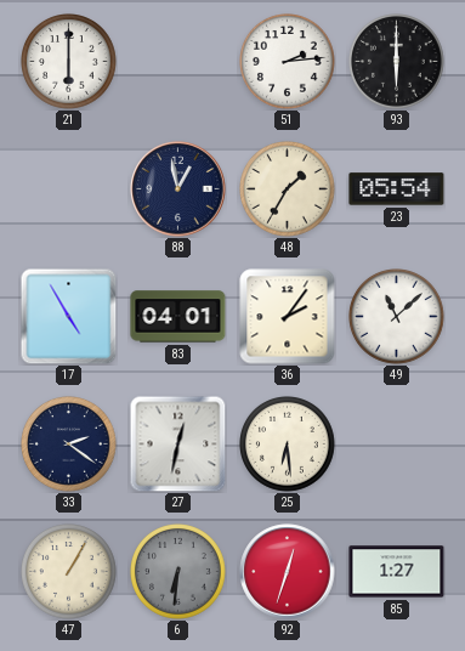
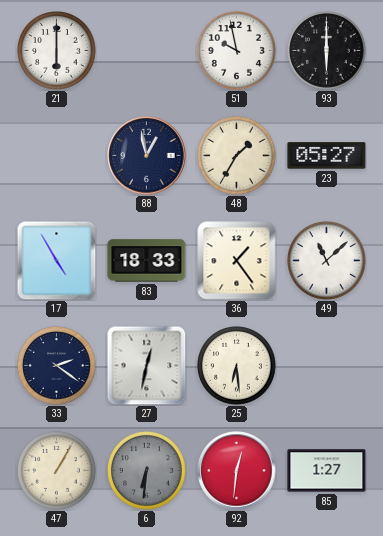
51: 2:14 -> 9:58
23: 05:54 -> 05:27
83: 04:01 -> 18:33
36: 2:06 -> 1:24
92: 12:33 -> 12:31
